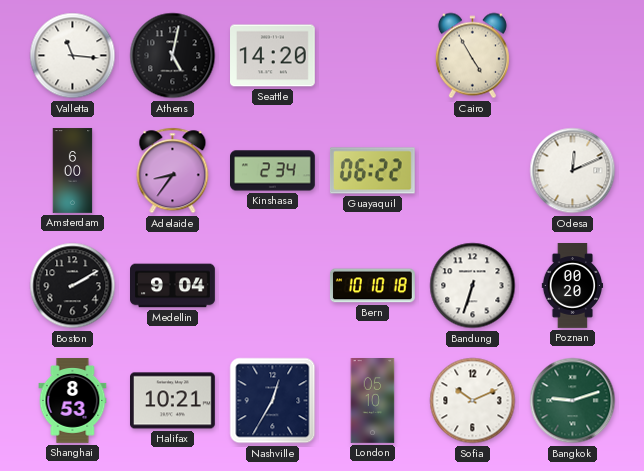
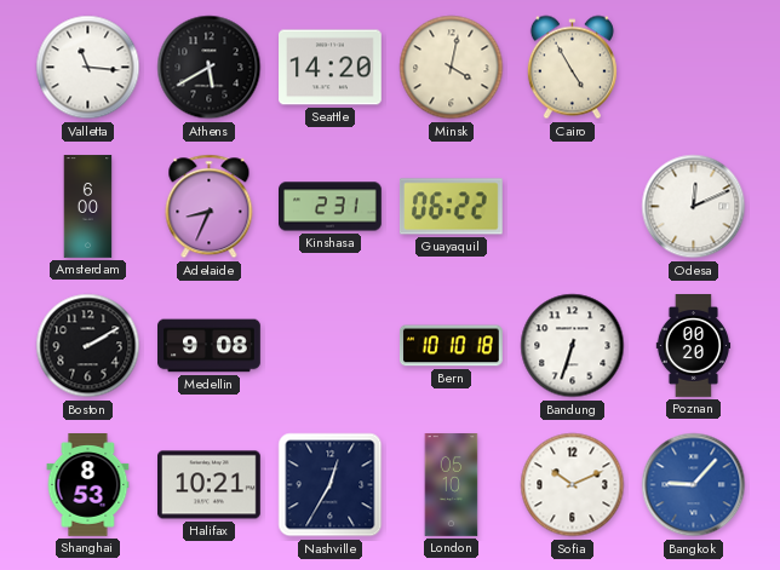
Athens: 5:02 -> 5:40
Minsk: none -> 4:02
Adelaide: 8:36 -> 8:34
Kinshasa: 2:34 -> 2:31
Medellin: 9:04 -> 9:08
Bangkok: 9:12 -> 9:07
Bangkok dial: green -> blue
